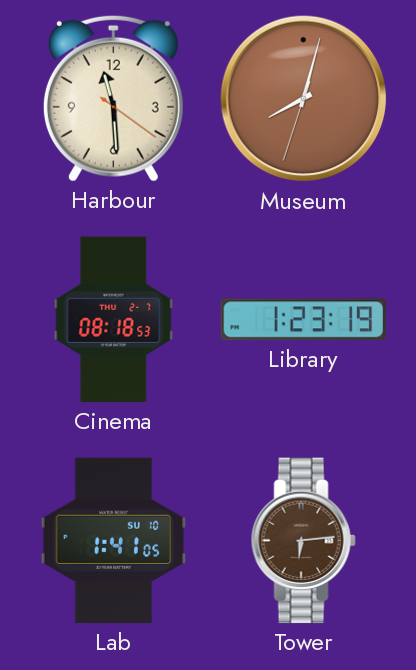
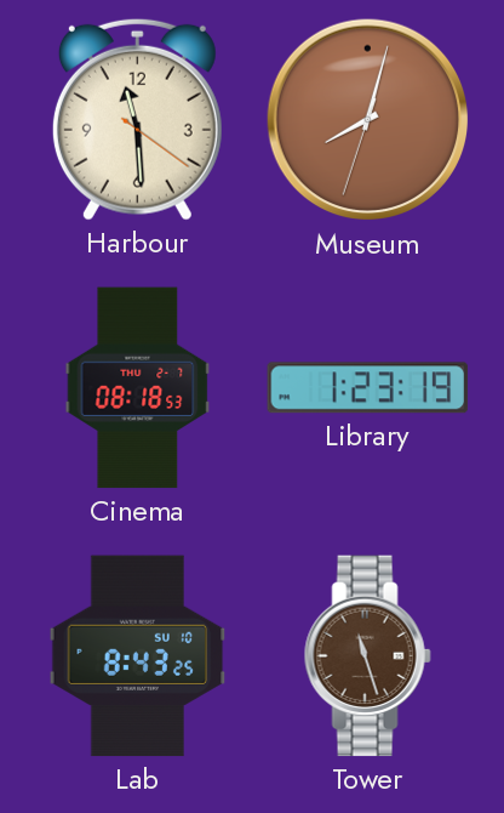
Lab: 1:41 -> 8:43
Tower: 6:14 -> 11:27
